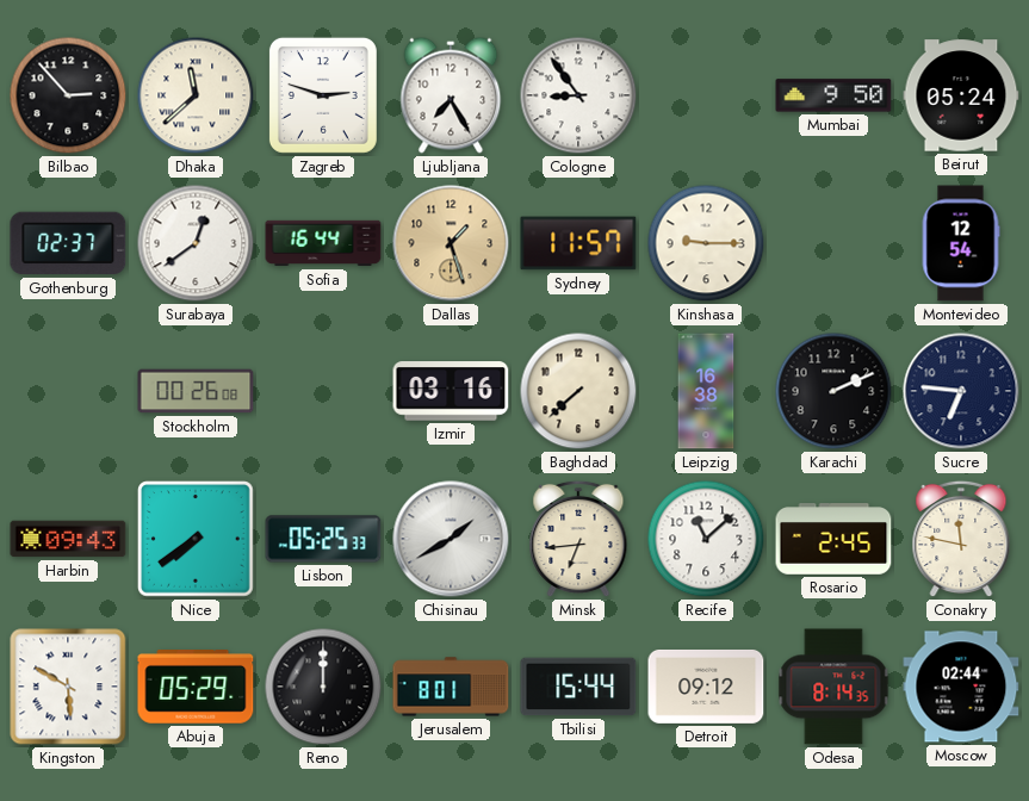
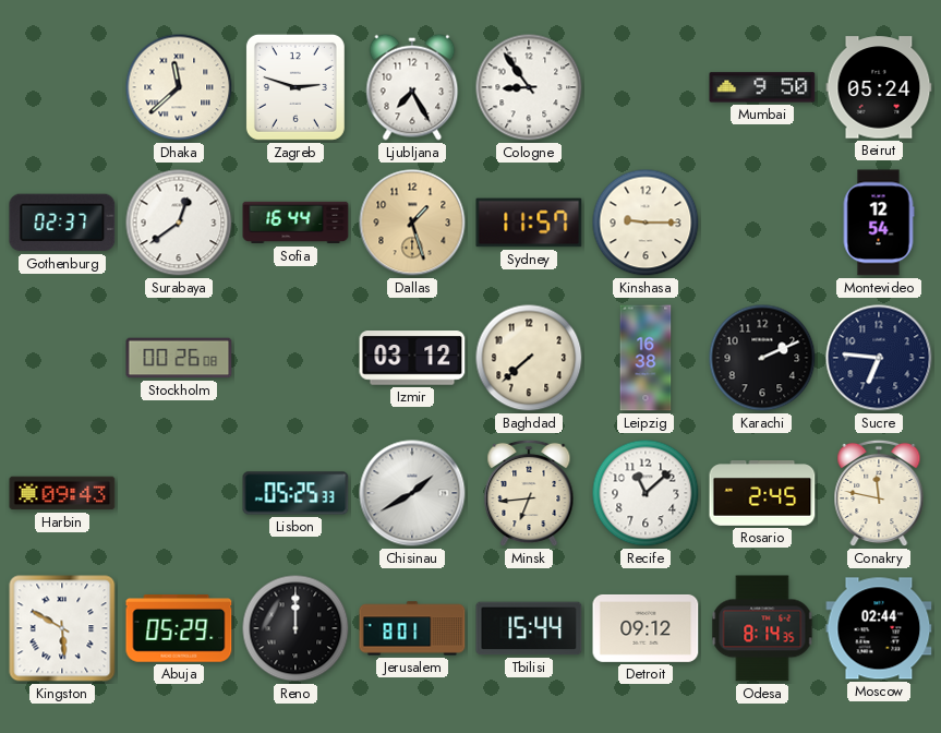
Bilbao: 2:53 -> none
Izmir: 03:16 -> 03:12
Nice: 7:39 -> none
